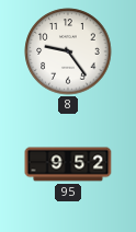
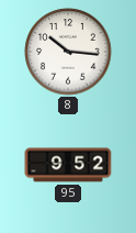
8: 9:24 -> 10:16
